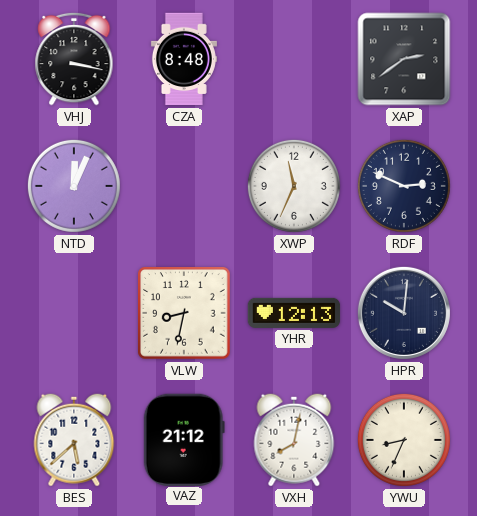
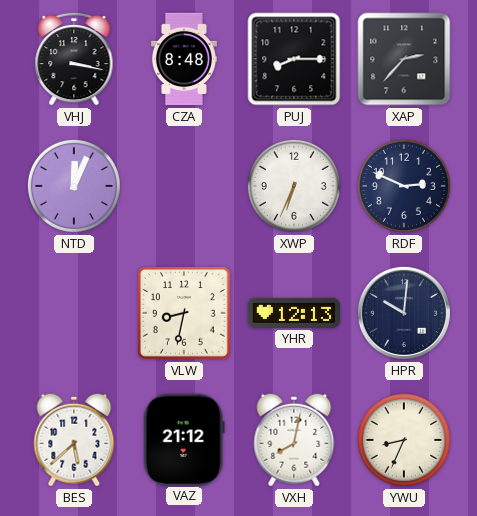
PUJ: none -> 8:15
XAP: 2:39 -> 2:37
XWP: 11:34 -> 6:34
